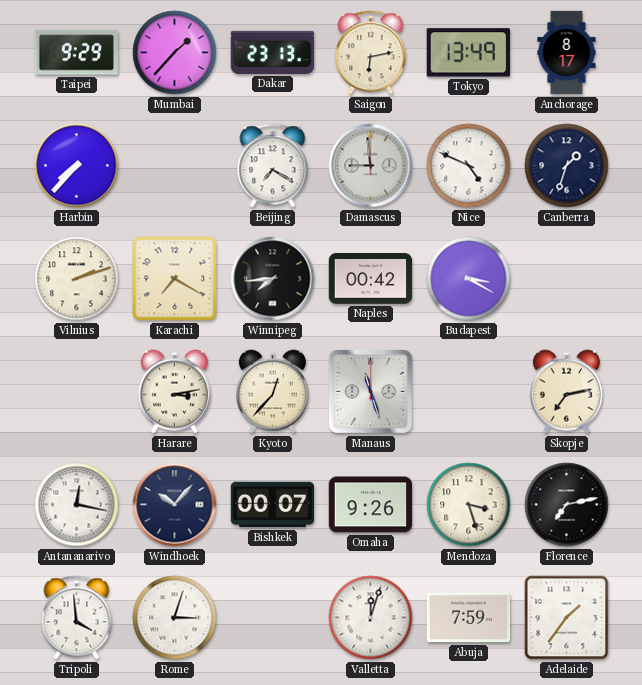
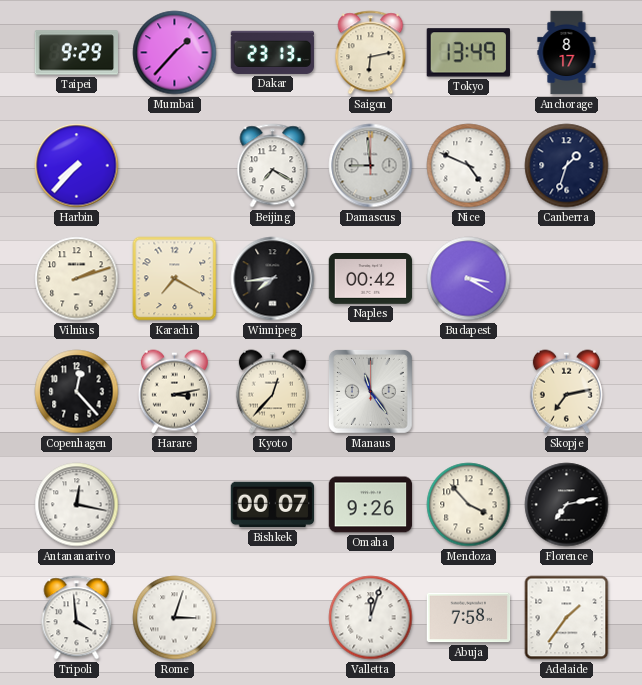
Copenhagen: none -> 12:23
Manaus: 11:27 -> 11:24
Windhoek: 10:07 -> none
Mendoza: 3:27 -> 3:53
Abuja: 7:59 -> 7:58
